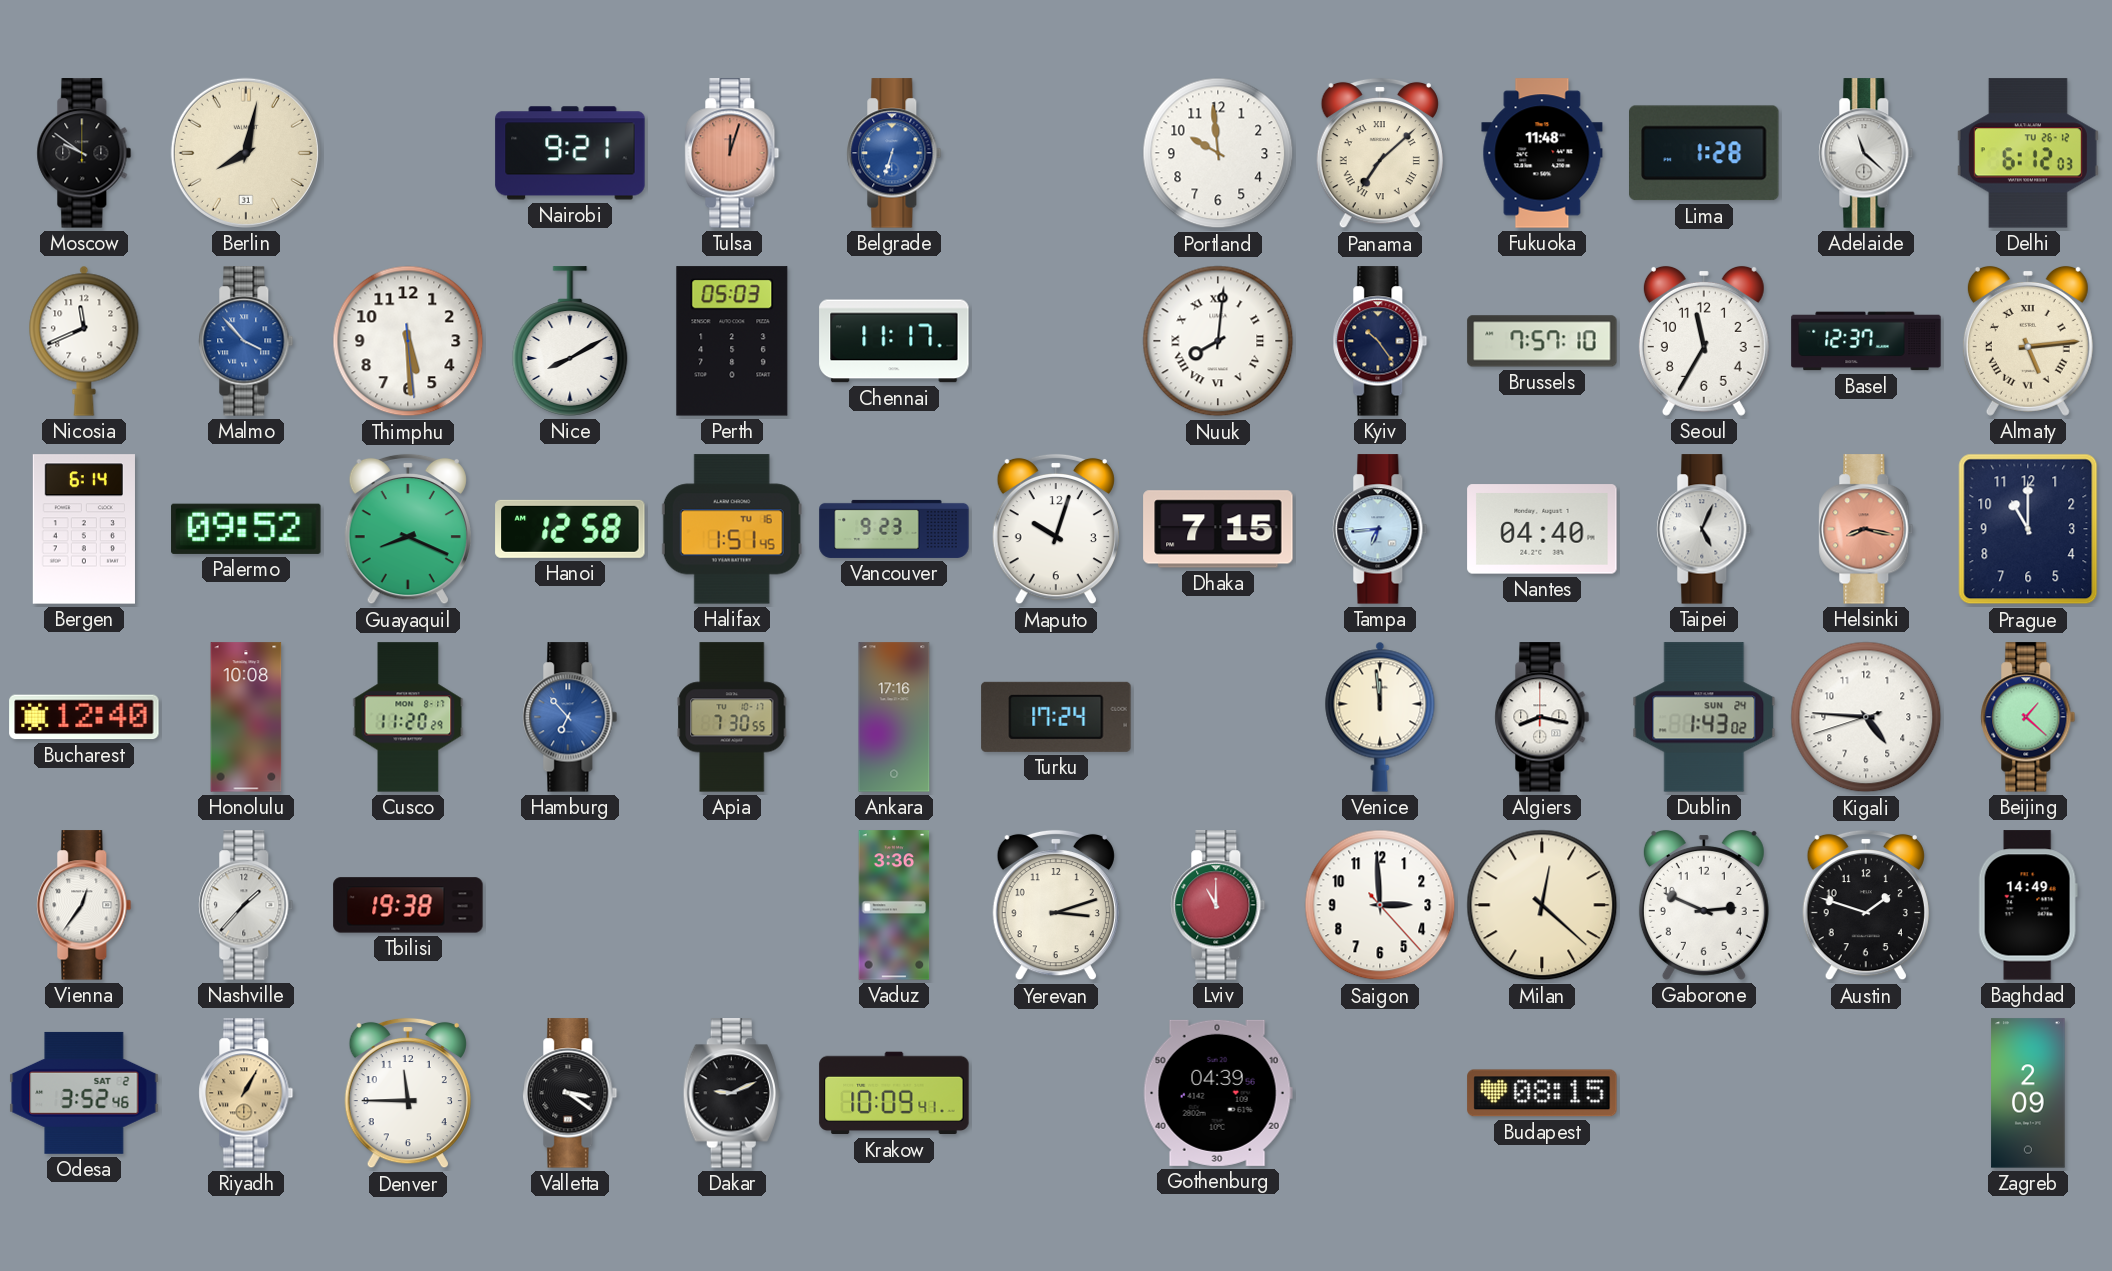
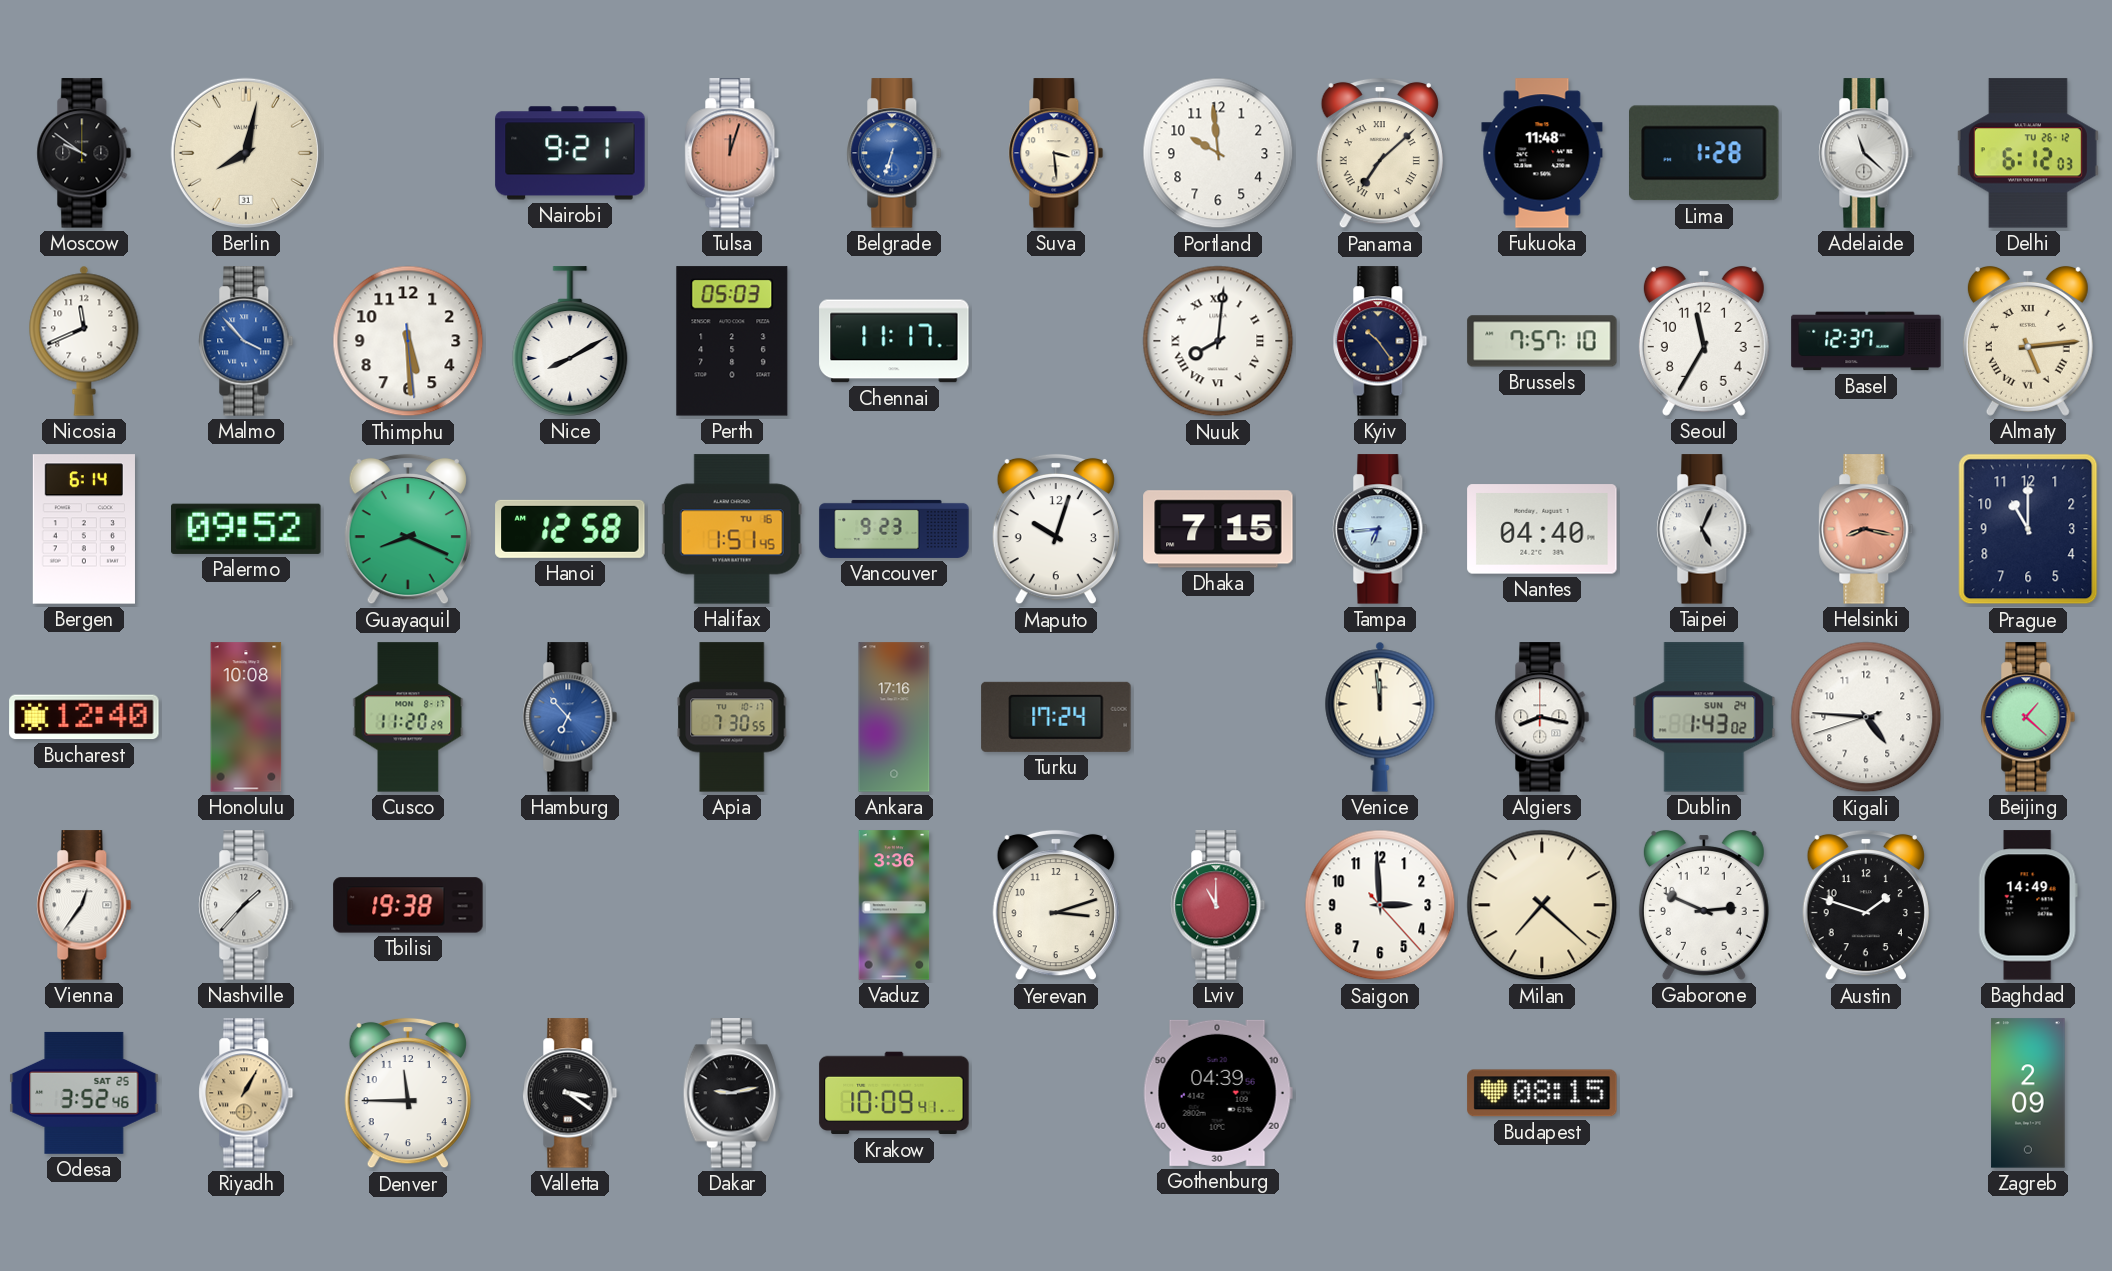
Suva: none -> 3:29
Milan: 12:22 -> 7:22
Odesa date: SAT 2 -> SAT 25
Dakar: 9:11 -> 9:13
